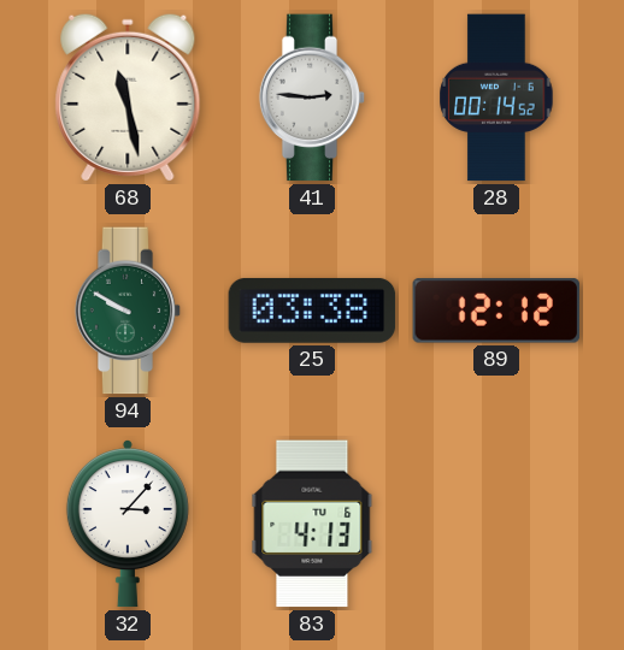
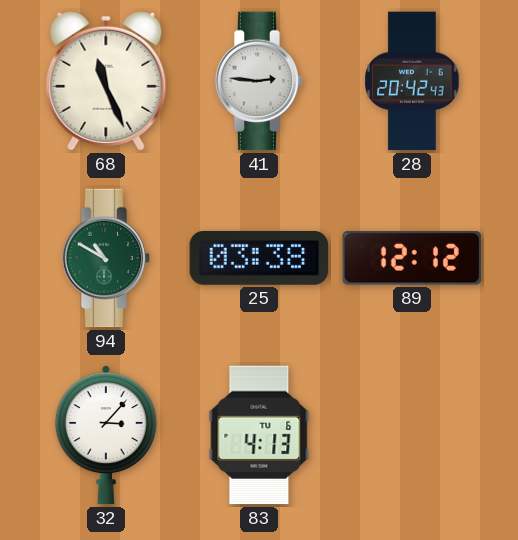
68: 11:28 -> 11:26
28: 00:14 -> 20:42
94: 9:50 -> 10:50
